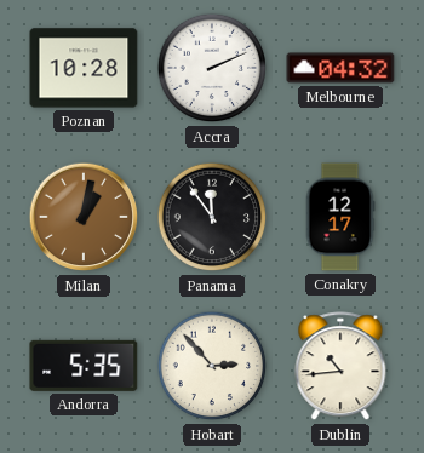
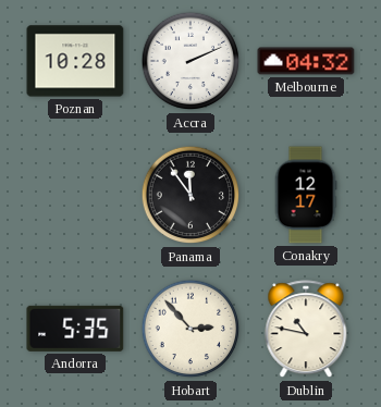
Milan: 1:02 -> none
Dublin: 10:44 -> 10:47
